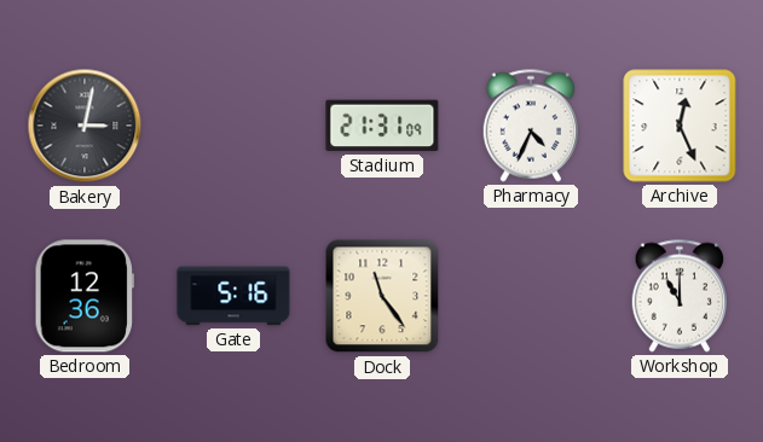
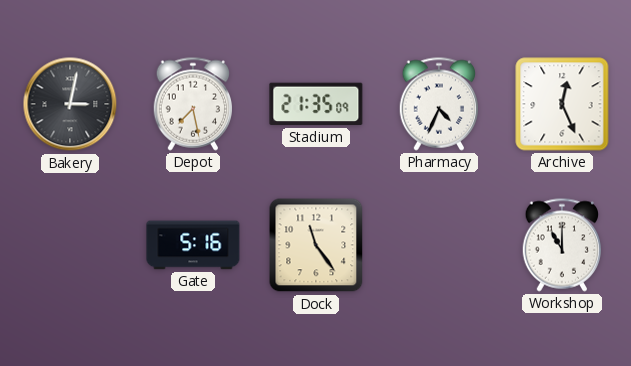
Depot: none -> 7:28
Stadium: 21:31 -> 21:35
Bedroom: 12:36 -> none
